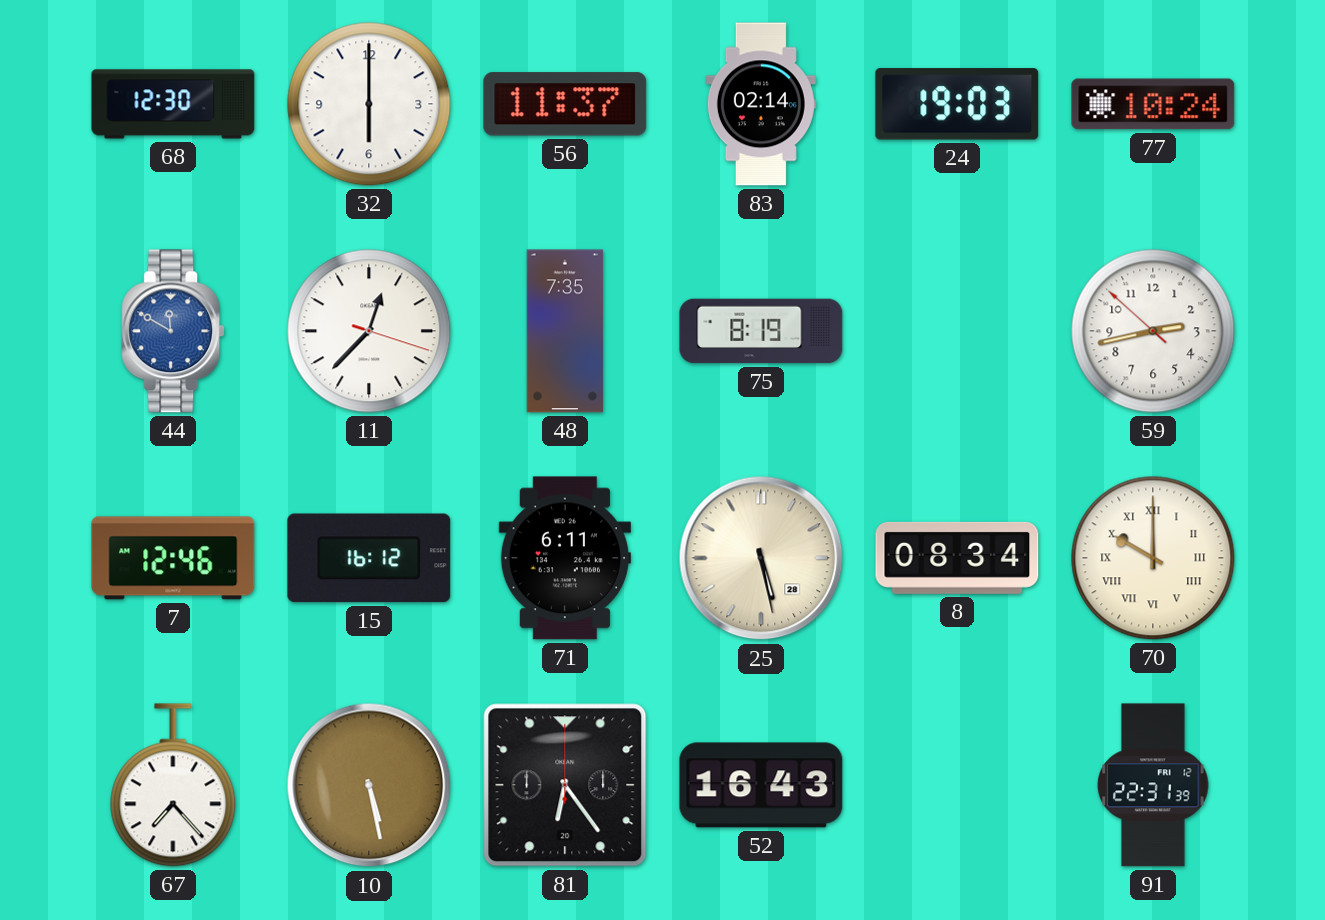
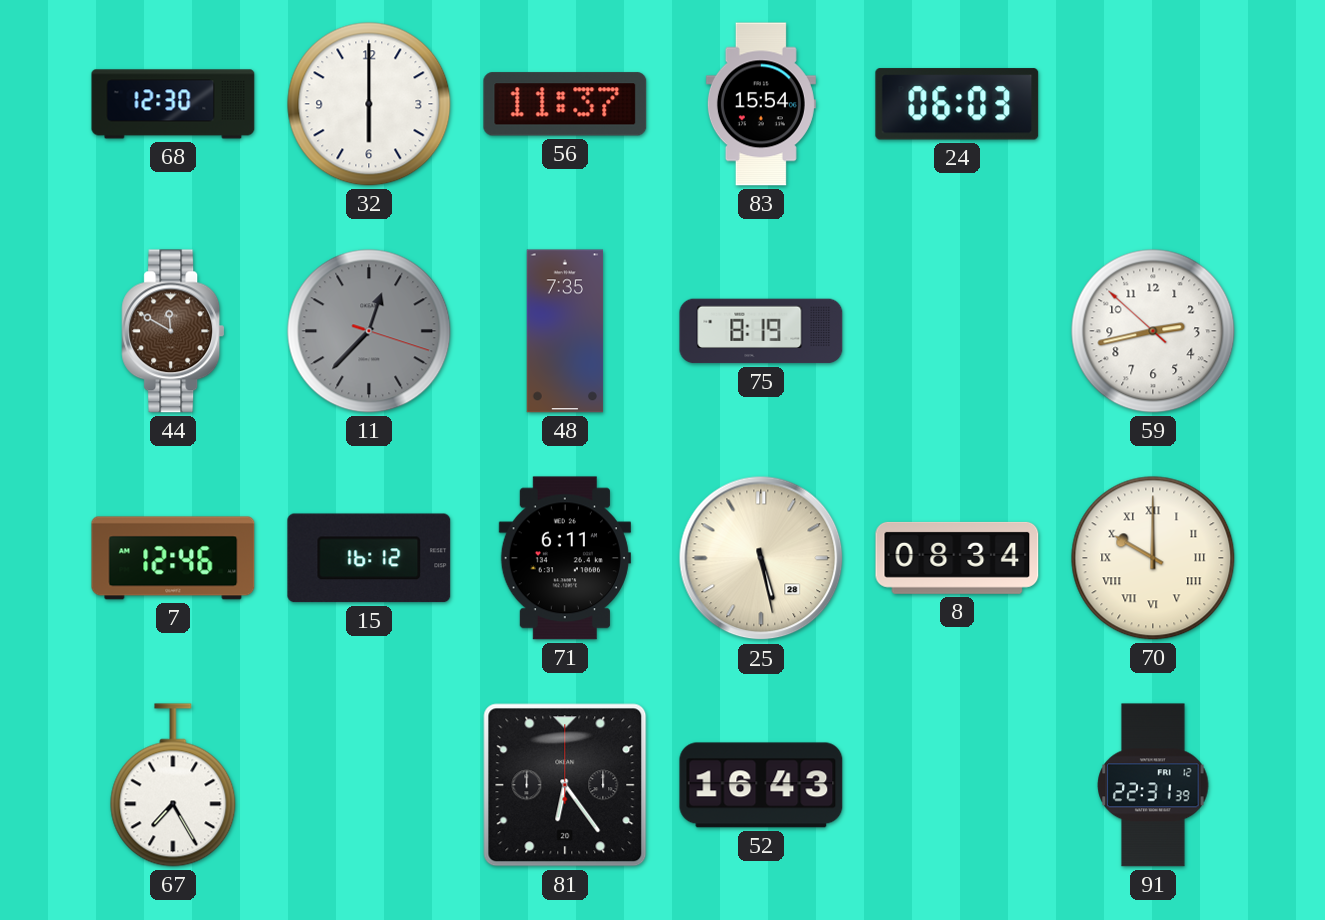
83: 02:14 -> 15:54
24: 19:03 -> 06:03
77: 10:24 -> none
44 dial: blue -> brown
11 dial: white -> grey
67: 7:23 -> 7:25
10: 5:28 -> none
